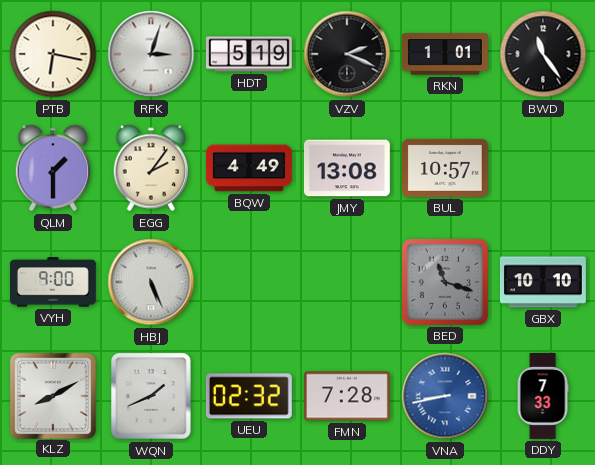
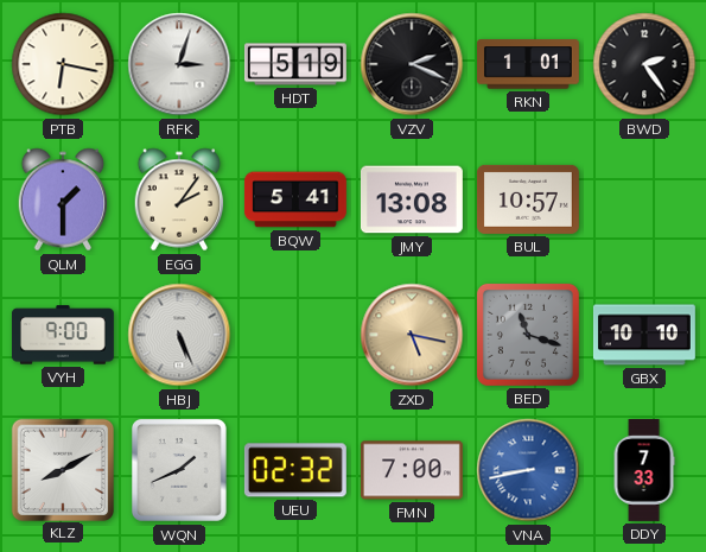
BWD: 11:24 -> 2:24
BQW: 4:49 -> 5:41
ZXD: none -> 5:17
FMN: 7:28 -> 7:00
